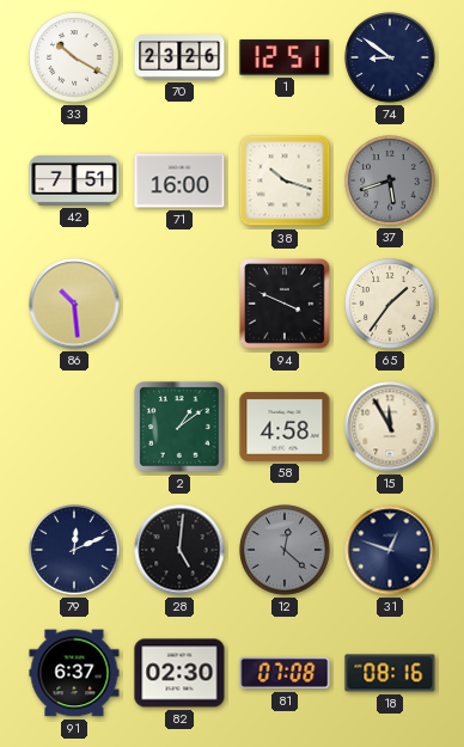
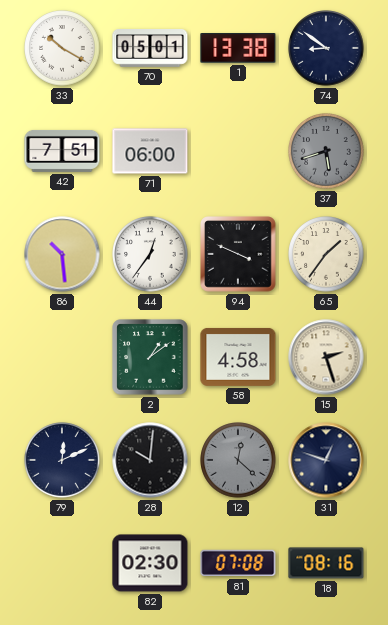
70: 23:26 -> 05:01
1: 12:51 -> 13:38
71: 16:00 -> 06:00
38: 10:18 -> none
44: none -> 12:36
15: 11:55 -> 2:27
28: 5:01 -> 10:01
91: 6:37 -> none
